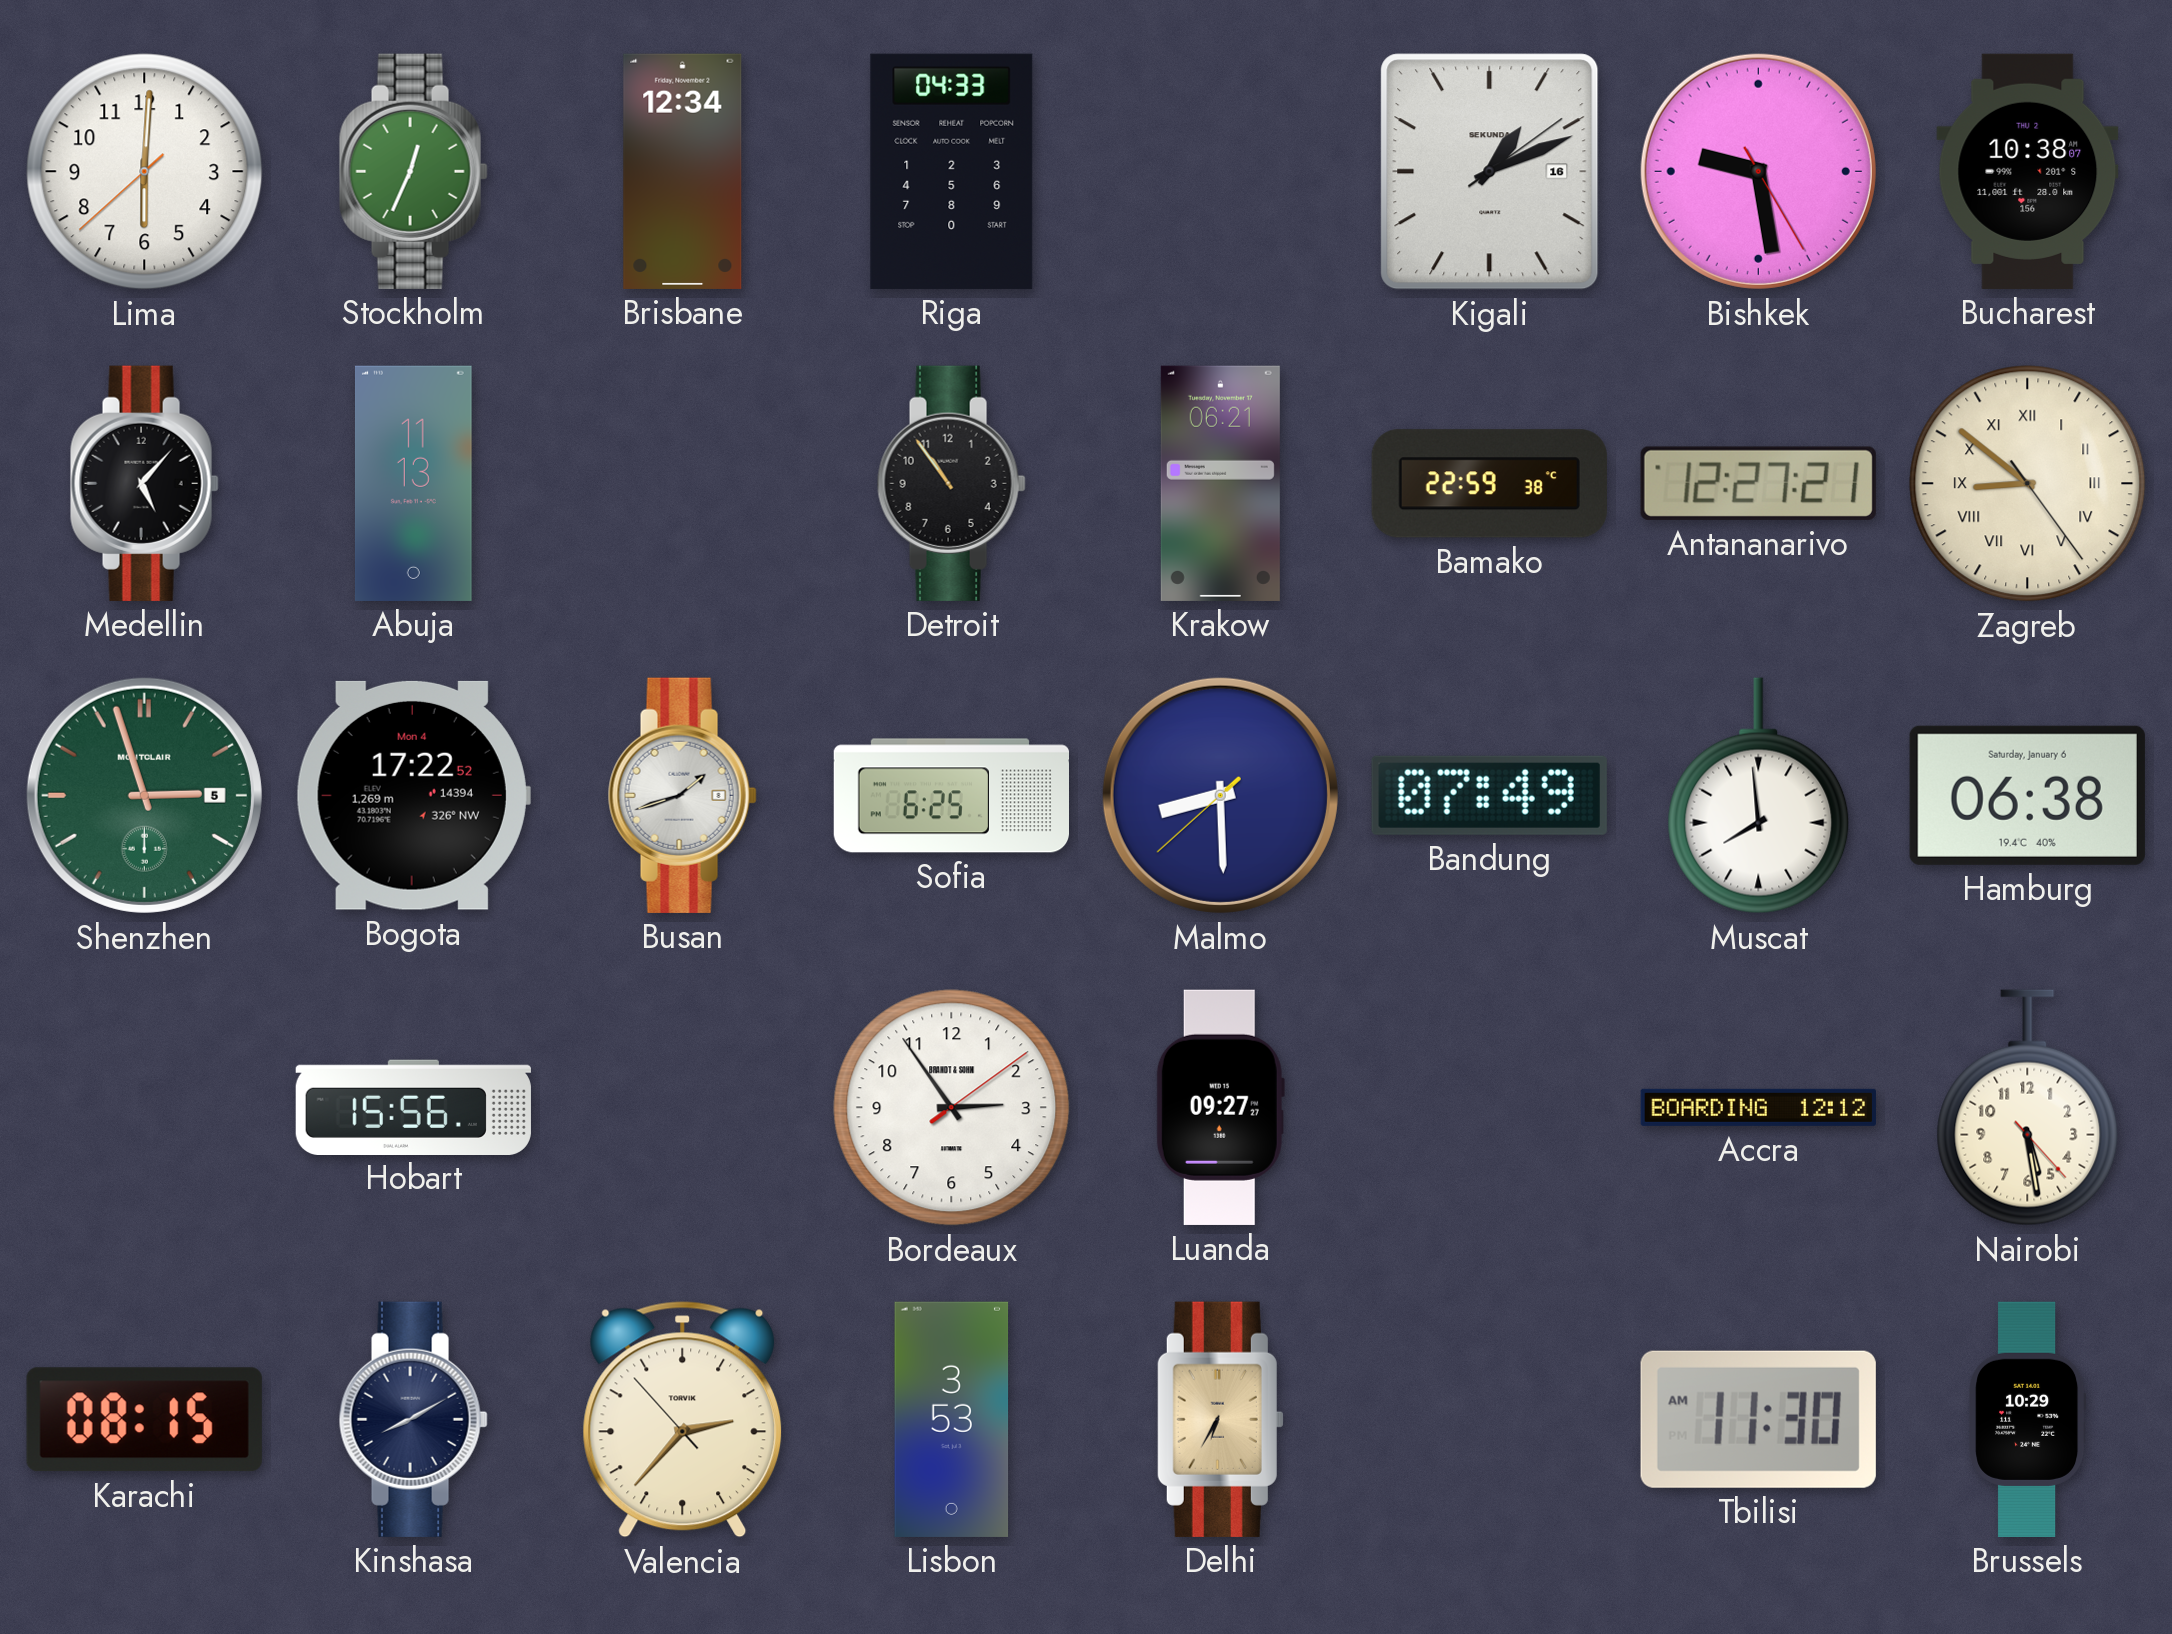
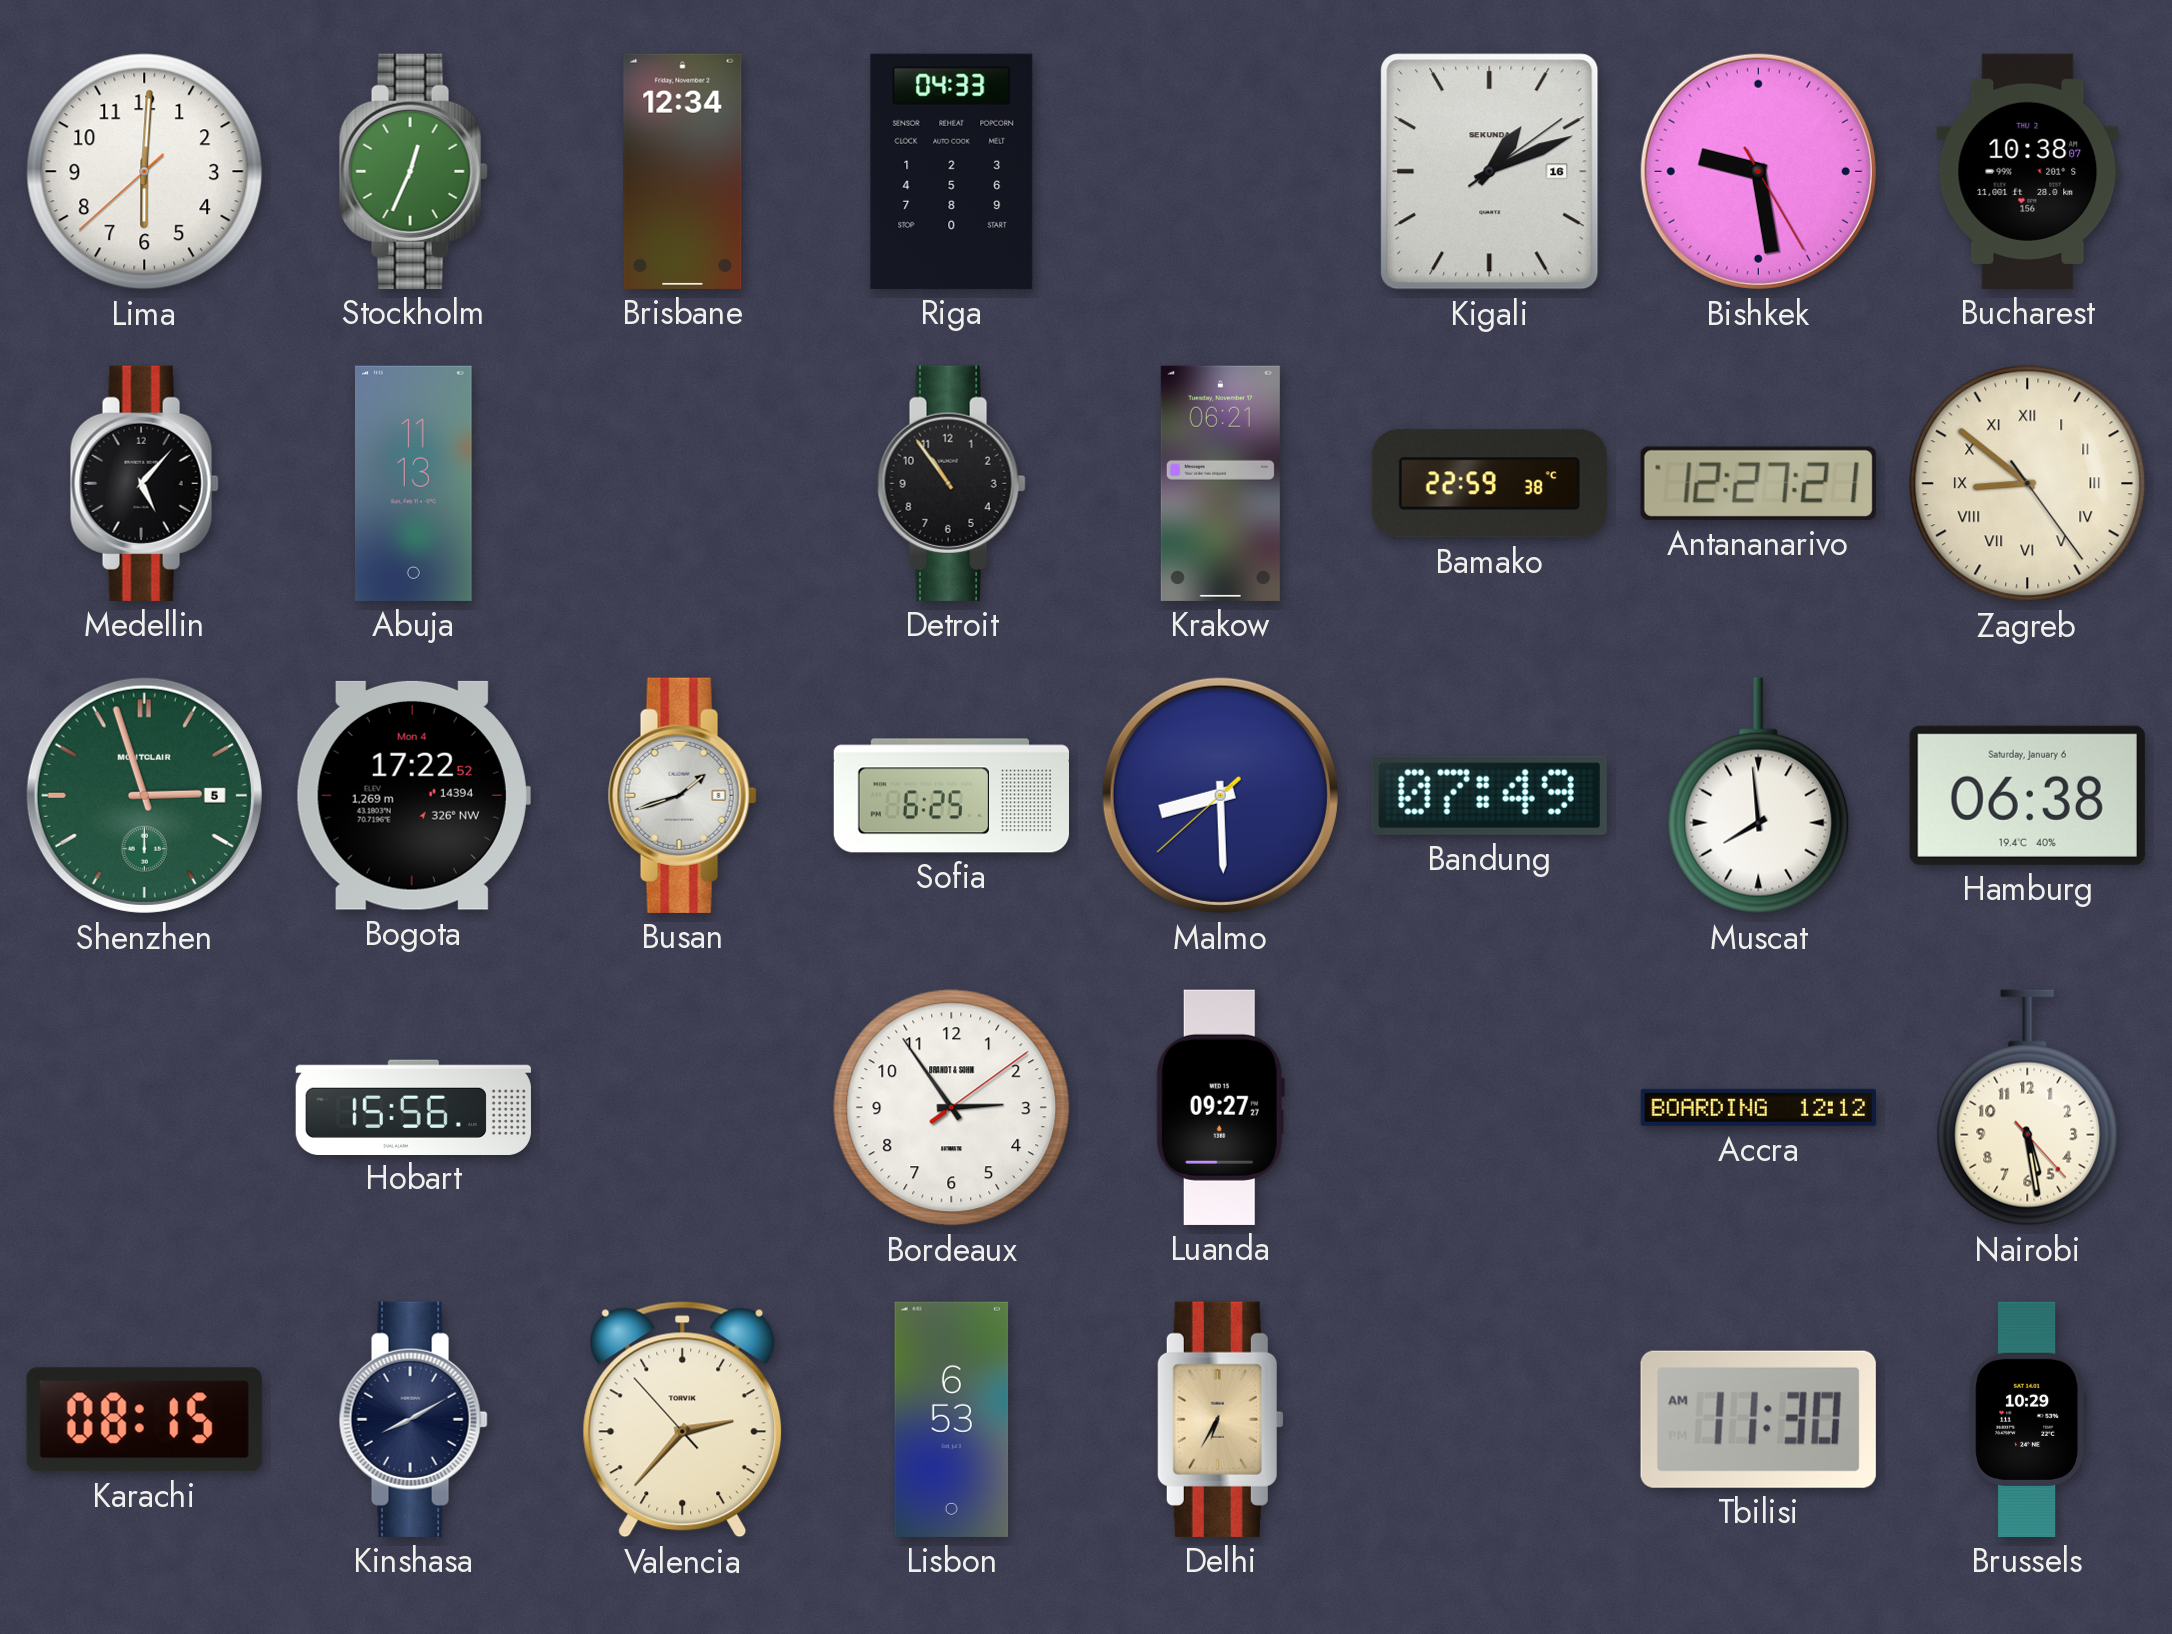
Lisbon: 3:53 -> 6:53
